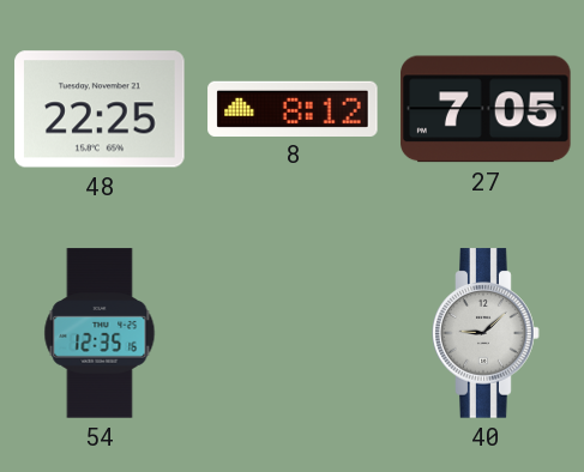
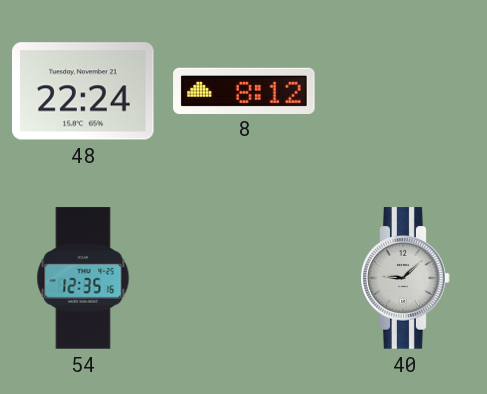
48: 22:25 -> 22:24
27: 7:05 -> none
